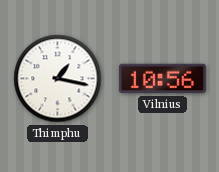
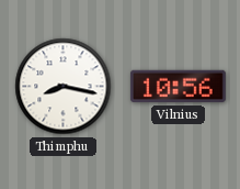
Thimphu: 1:17 -> 8:17
